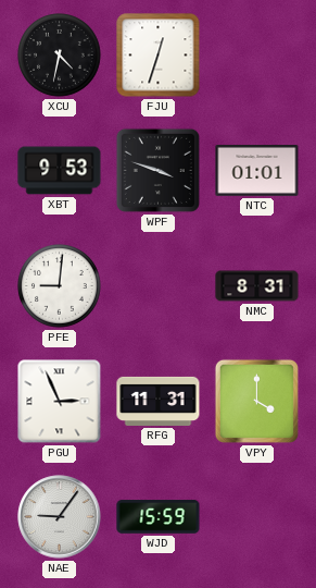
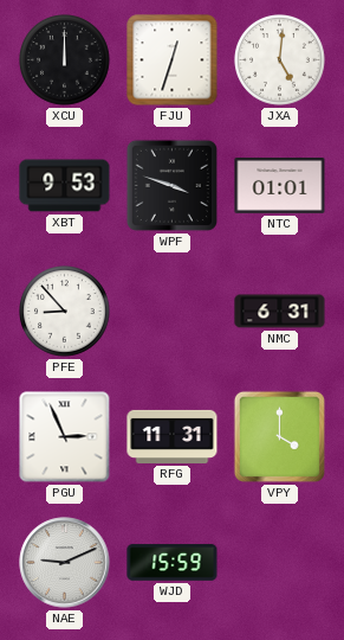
XCU: 4:32 -> 12:00
JXA: none -> 5:01
PFE: 9:01 -> 8:53
NMC: 8:31 -> 6:31
NAE: 9:06 -> 9:11
